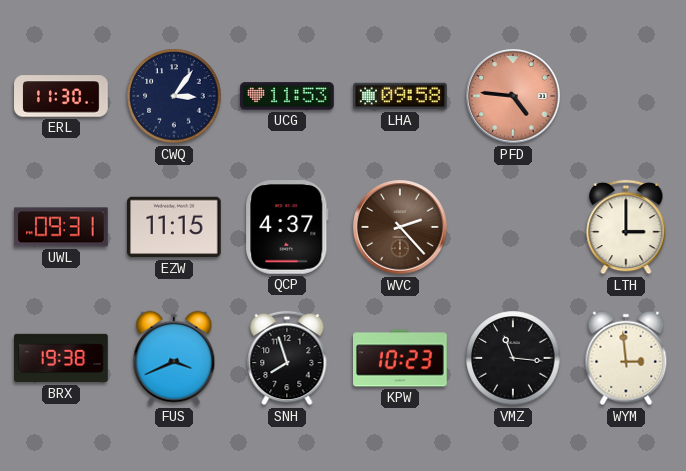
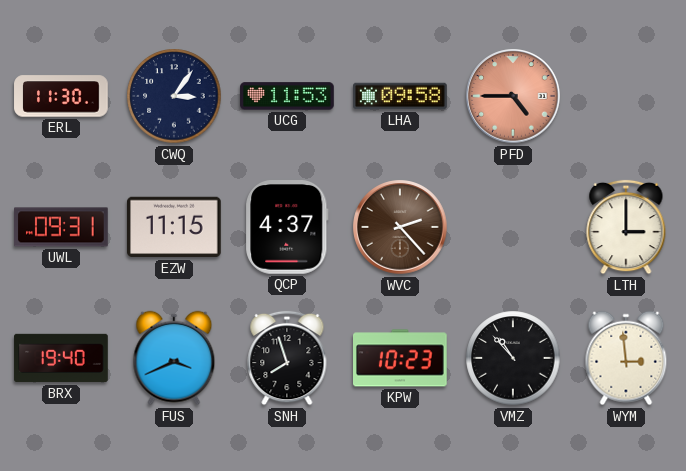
PFD: 4:46 -> 4:45
BRX: 19:38 -> 19:40
VMZ: 11:16 -> 10:53
